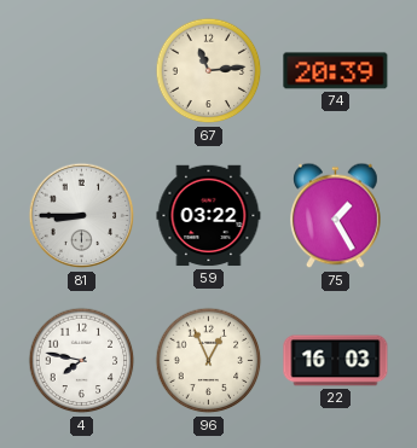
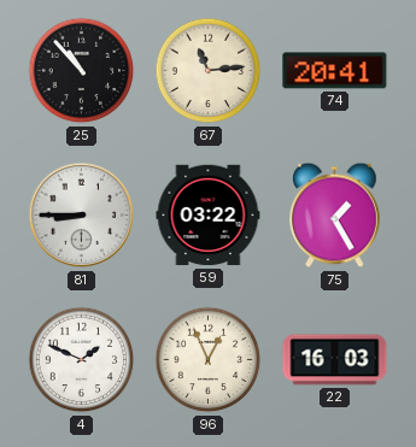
25: none -> 10:53
74: 20:39 -> 20:41
4: 7:47 -> 1:49
